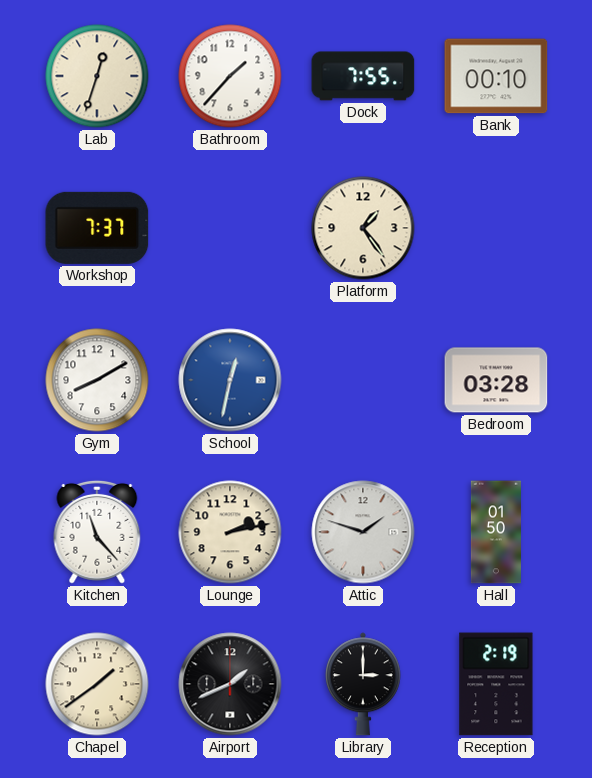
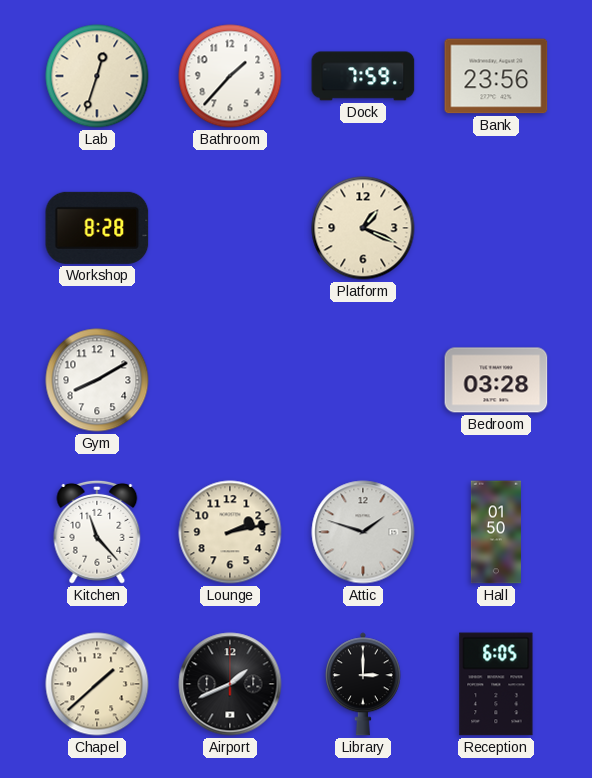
Dock: 7:55 -> 7:59
Bank: 00:10 -> 23:56
Workshop: 7:37 -> 8:28
Platform: 1:24 -> 1:19
School: 12:32 -> none
Chapel: 1:39 -> 1:38
Reception: 2:19 -> 6:05
